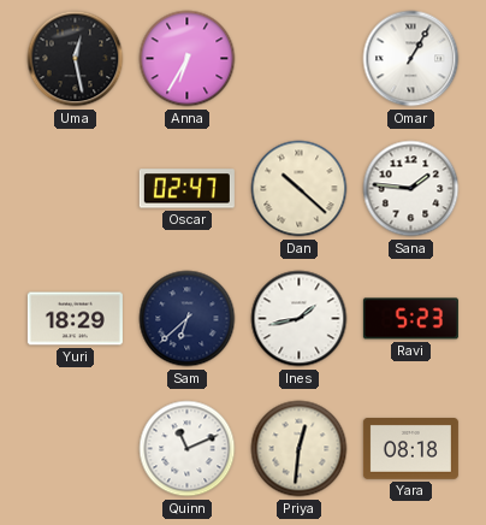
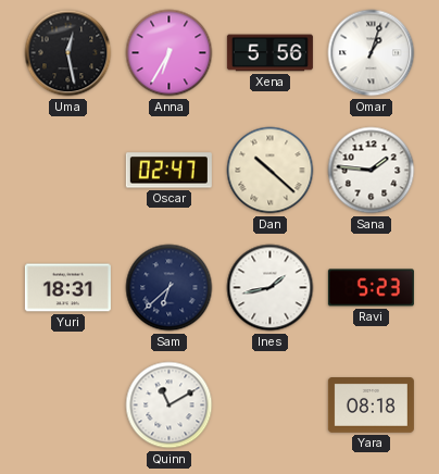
Xena: none -> 5:56
Omar: 1:05 -> 1:03
Yuri: 18:29 -> 18:31
Quinn: 11:11 -> 11:10
Priya: 12:31 -> none
